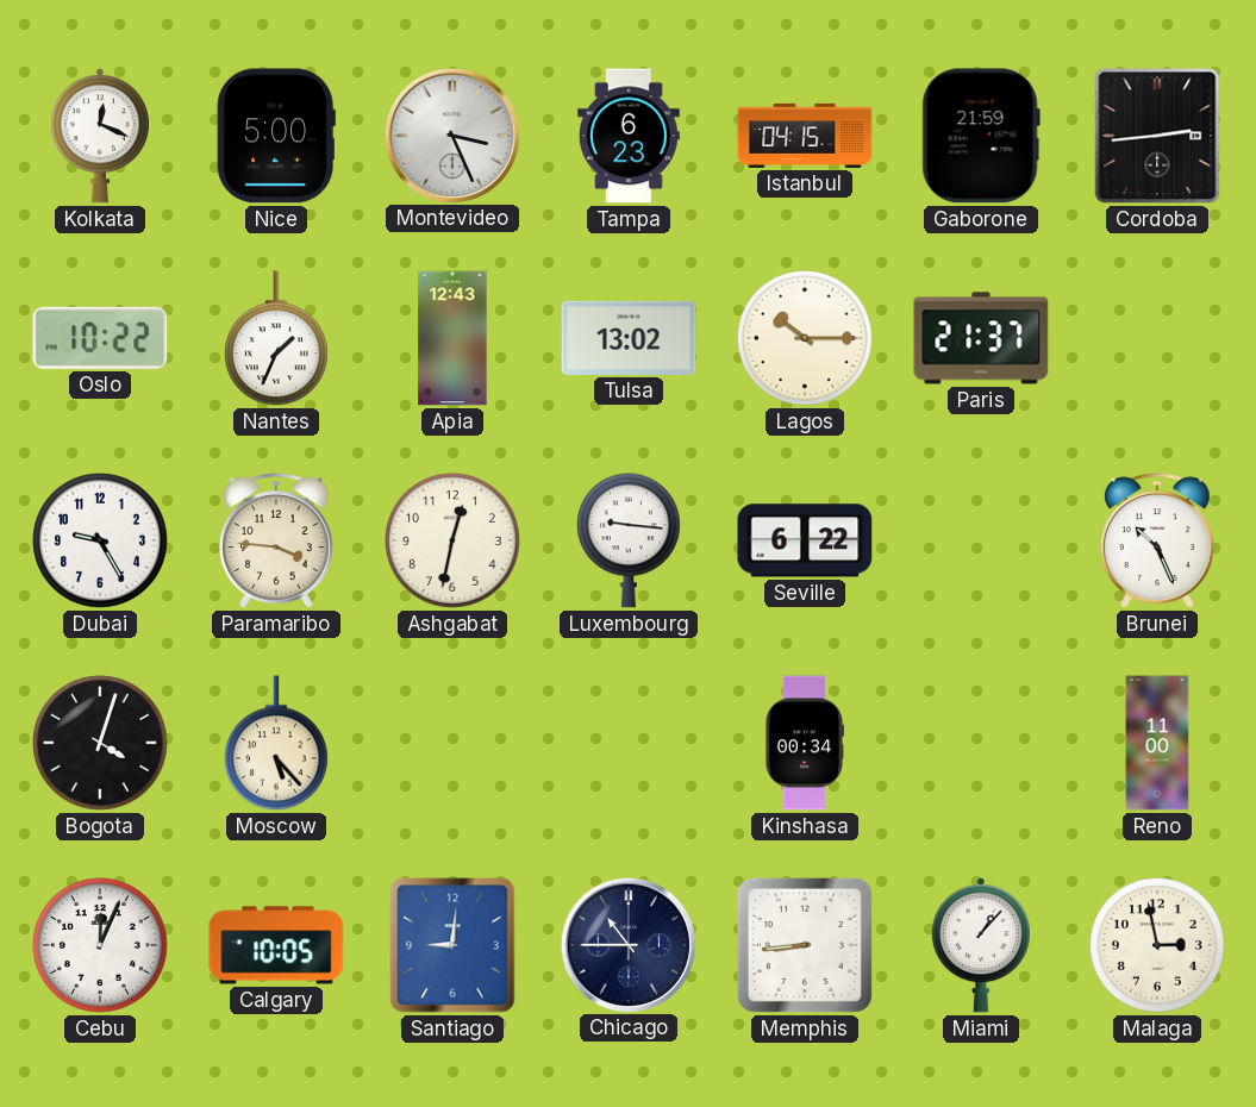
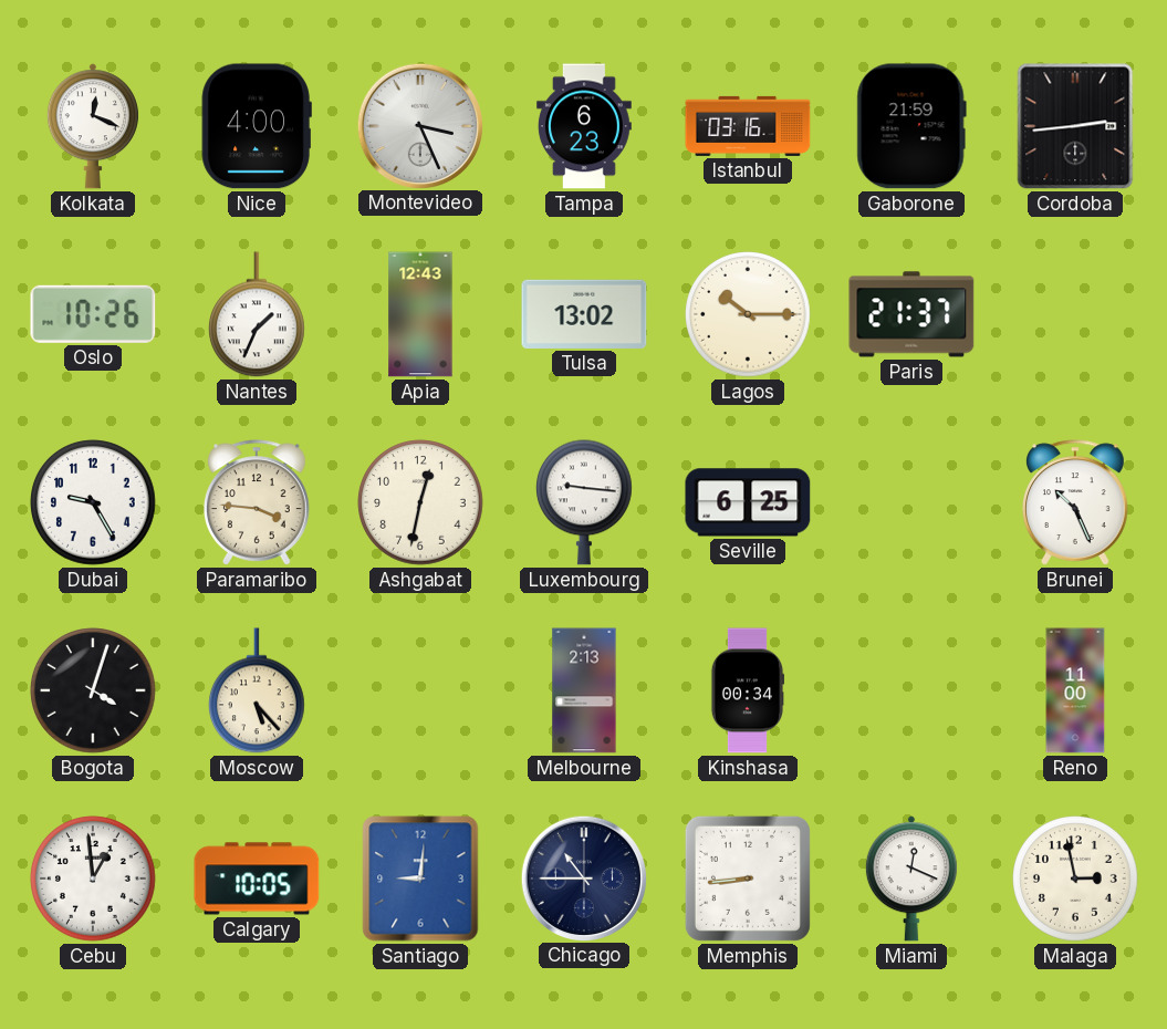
Nice: 5:00 -> 4:00
Istanbul: 04:15 -> 03:16
Oslo: 10:22 -> 10:26
Seville: 6:22 -> 6:25
Melbourne: none -> 2:13
Cebu: 12:04 -> 12:59
Miami: 1:07 -> 12:19
